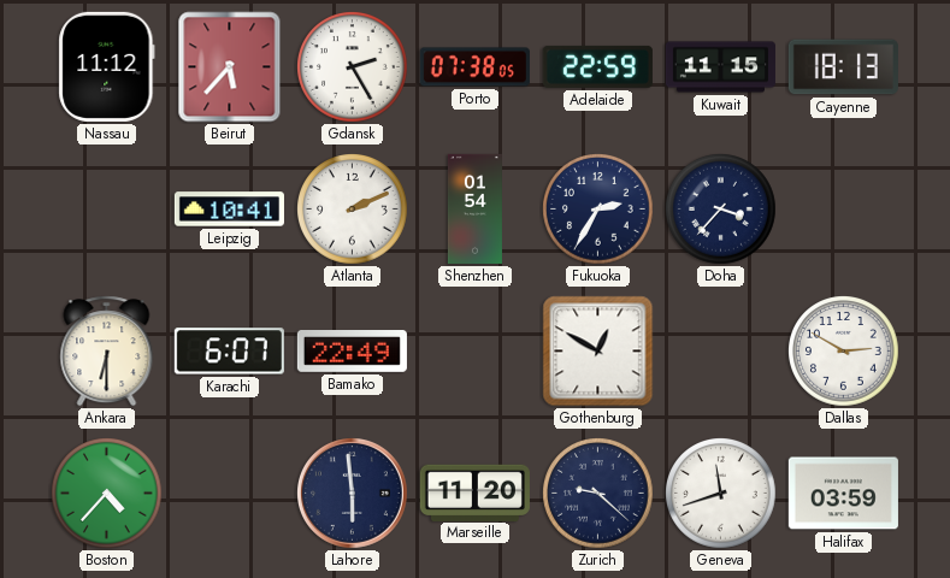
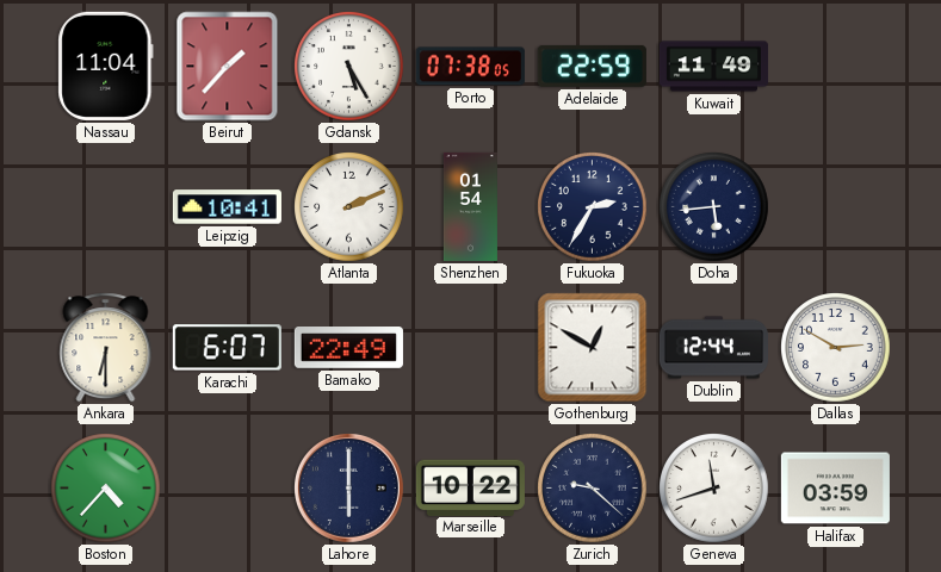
Nassau: 11:12 -> 11:04
Beirut: 5:37 -> 1:37
Gdansk: 2:25 -> 5:25
Kuwait: 11:15 -> 11:49
Cayenne: 18:13 -> none
Doha: 3:37 -> 5:44
Dublin: none -> 12:44
Lahore: 5:59 -> 6:00
Marseille: 11:20 -> 10:22
